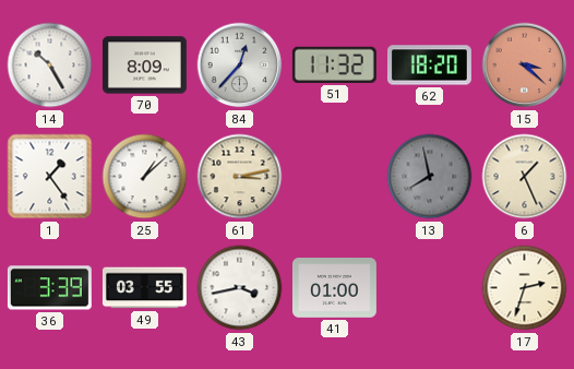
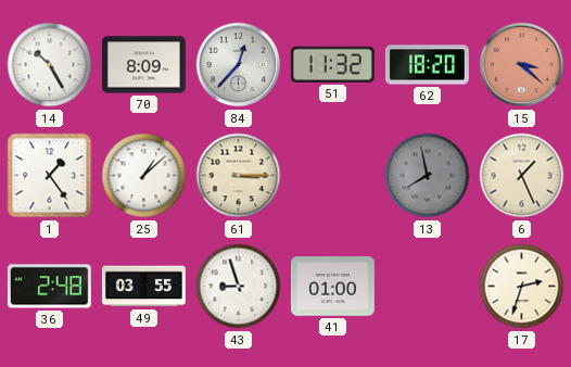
61: 3:13 -> 3:15
36: 3:39 -> 2:48
43: 3:43 -> 8:57
